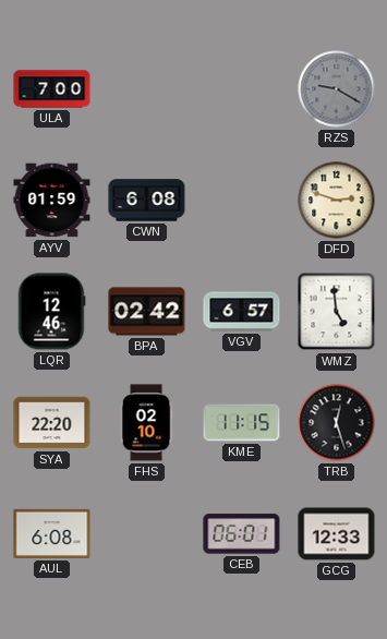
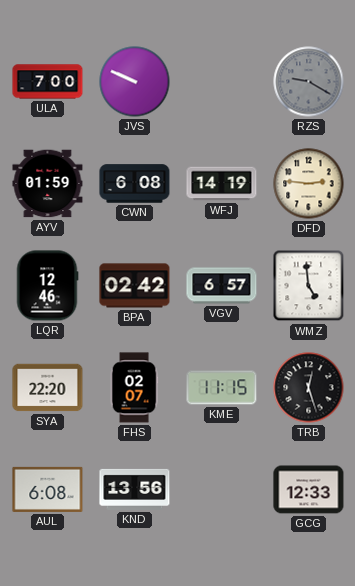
JVS: none -> 9:49
WFJ: none -> 14:19
DFD: 2:48 -> 2:46
FHS: 02:10 -> 02:07
KND: none -> 13:56
CEB: 06:01 -> none
